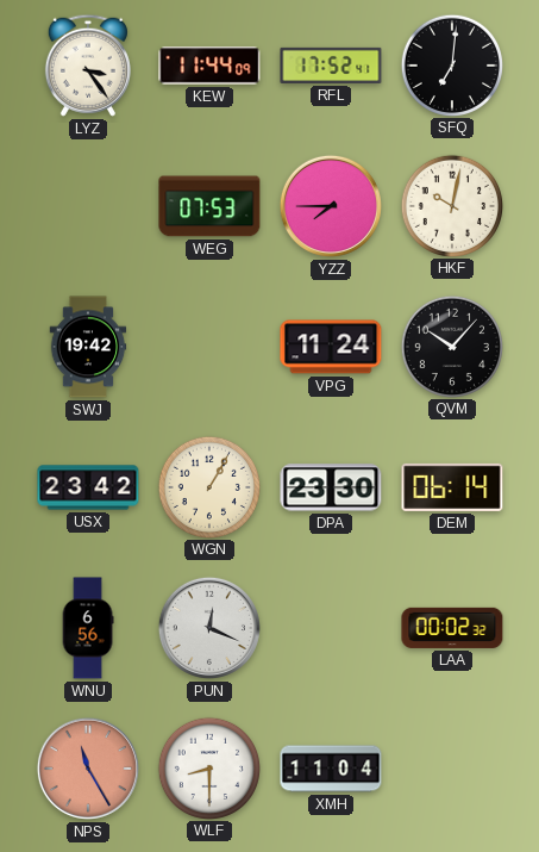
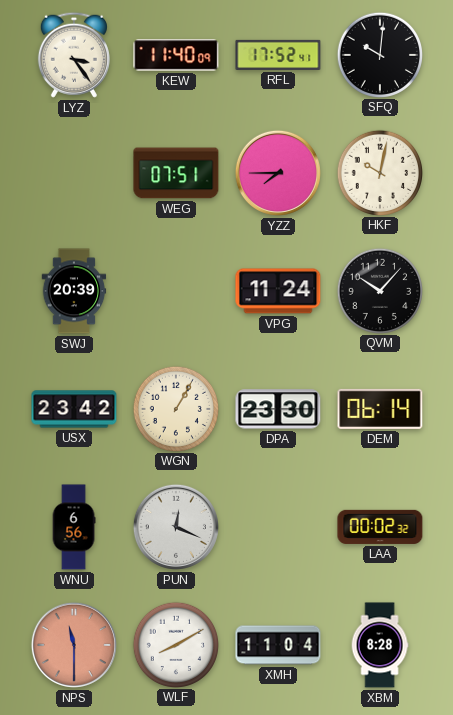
KEW: 11:44 -> 11:40
SFQ: 7:01 -> 10:01
WEG: 07:53 -> 07:51
SWJ: 19:42 -> 20:39
NPS: 11:25 -> 11:30
WLF: 8:30 -> 8:10
XBM: none -> 8:28
